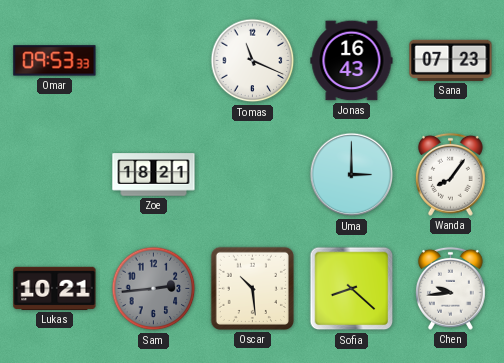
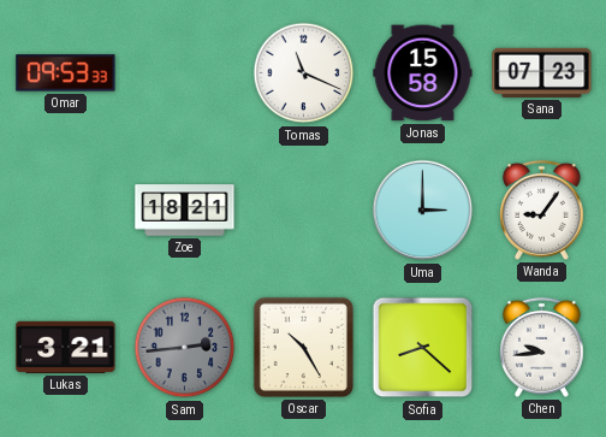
Jonas: 16:43 -> 15:58
Wanda: 8:06 -> 9:06
Lukas: 10:21 -> 3:21
Oscar: 10:29 -> 10:25
